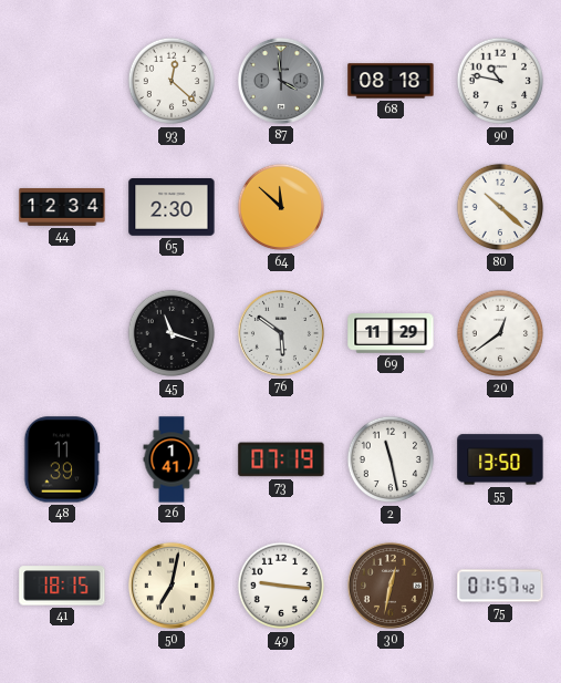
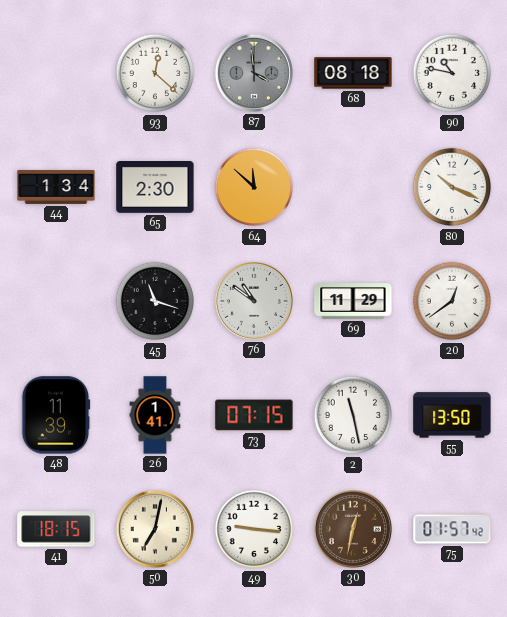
44: 12:34 -> 1:34
80: 10:22 -> 10:19
76: 5:51 -> 10:51
73: 07:19 -> 07:15
